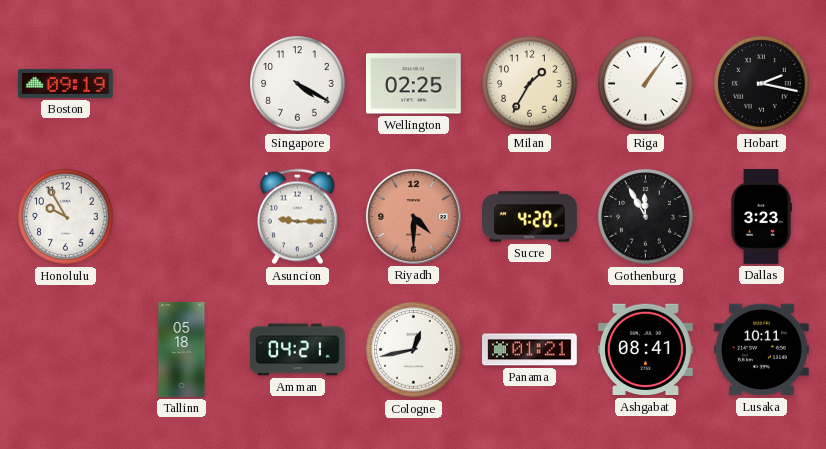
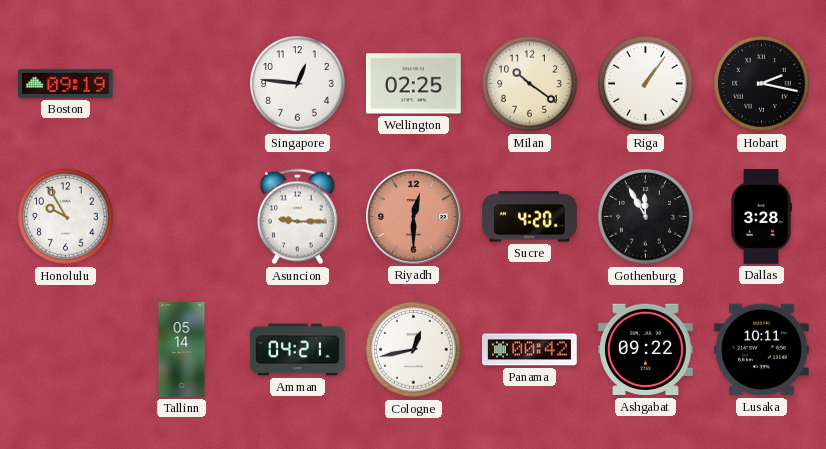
Singapore: 4:20 -> 12:46
Milan: 1:35 -> 10:21
Riyadh: 4:30 -> 12:30
Dallas: 3:23 -> 3:28
Tallinn: 05:18 -> 05:14
Panama: 01:21 -> 00:42
Ashgabat: 08:41 -> 09:22
